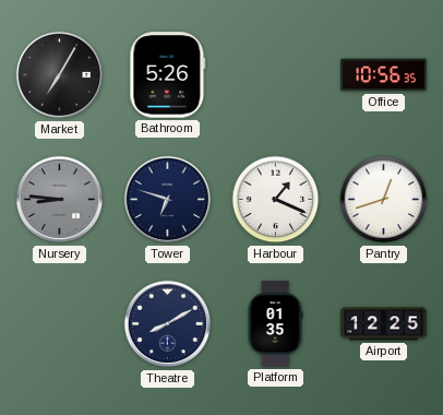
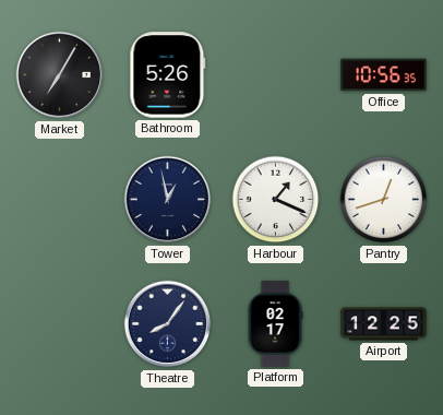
Nursery: 8:46 -> none
Tower: 6:48 -> 12:58
Theatre: 8:10 -> 8:06
Platform: 01:35 -> 02:17
